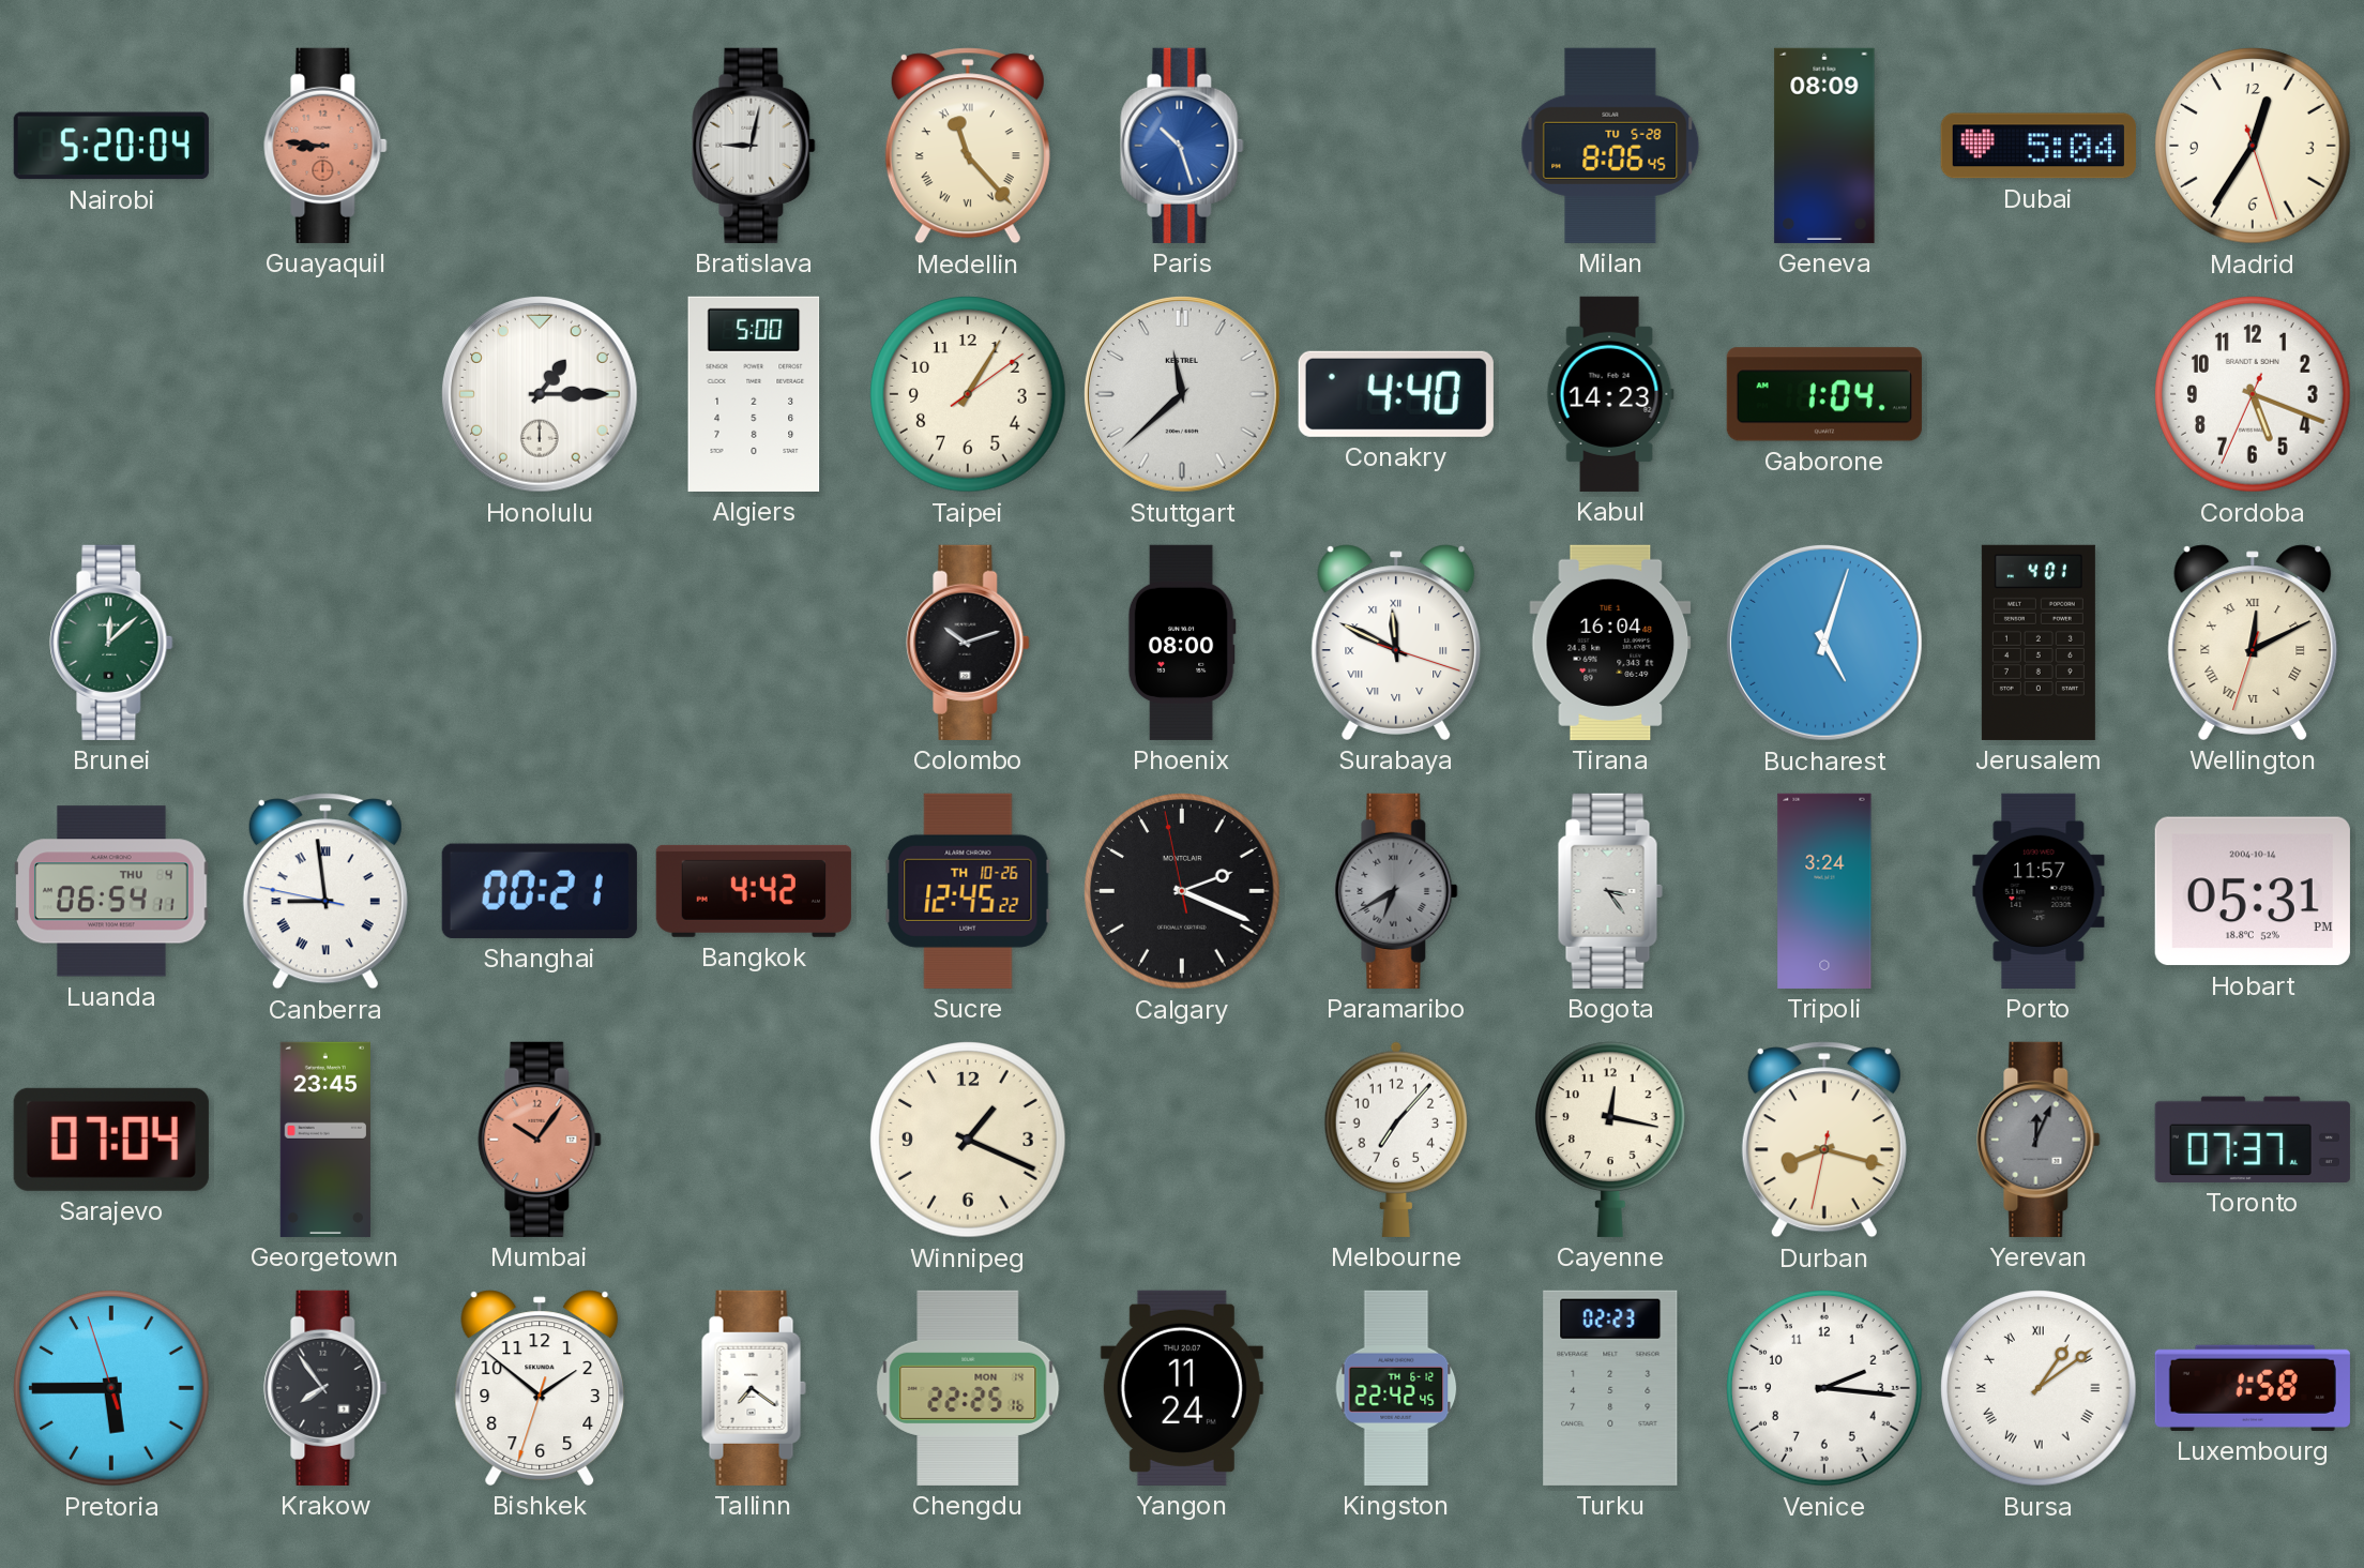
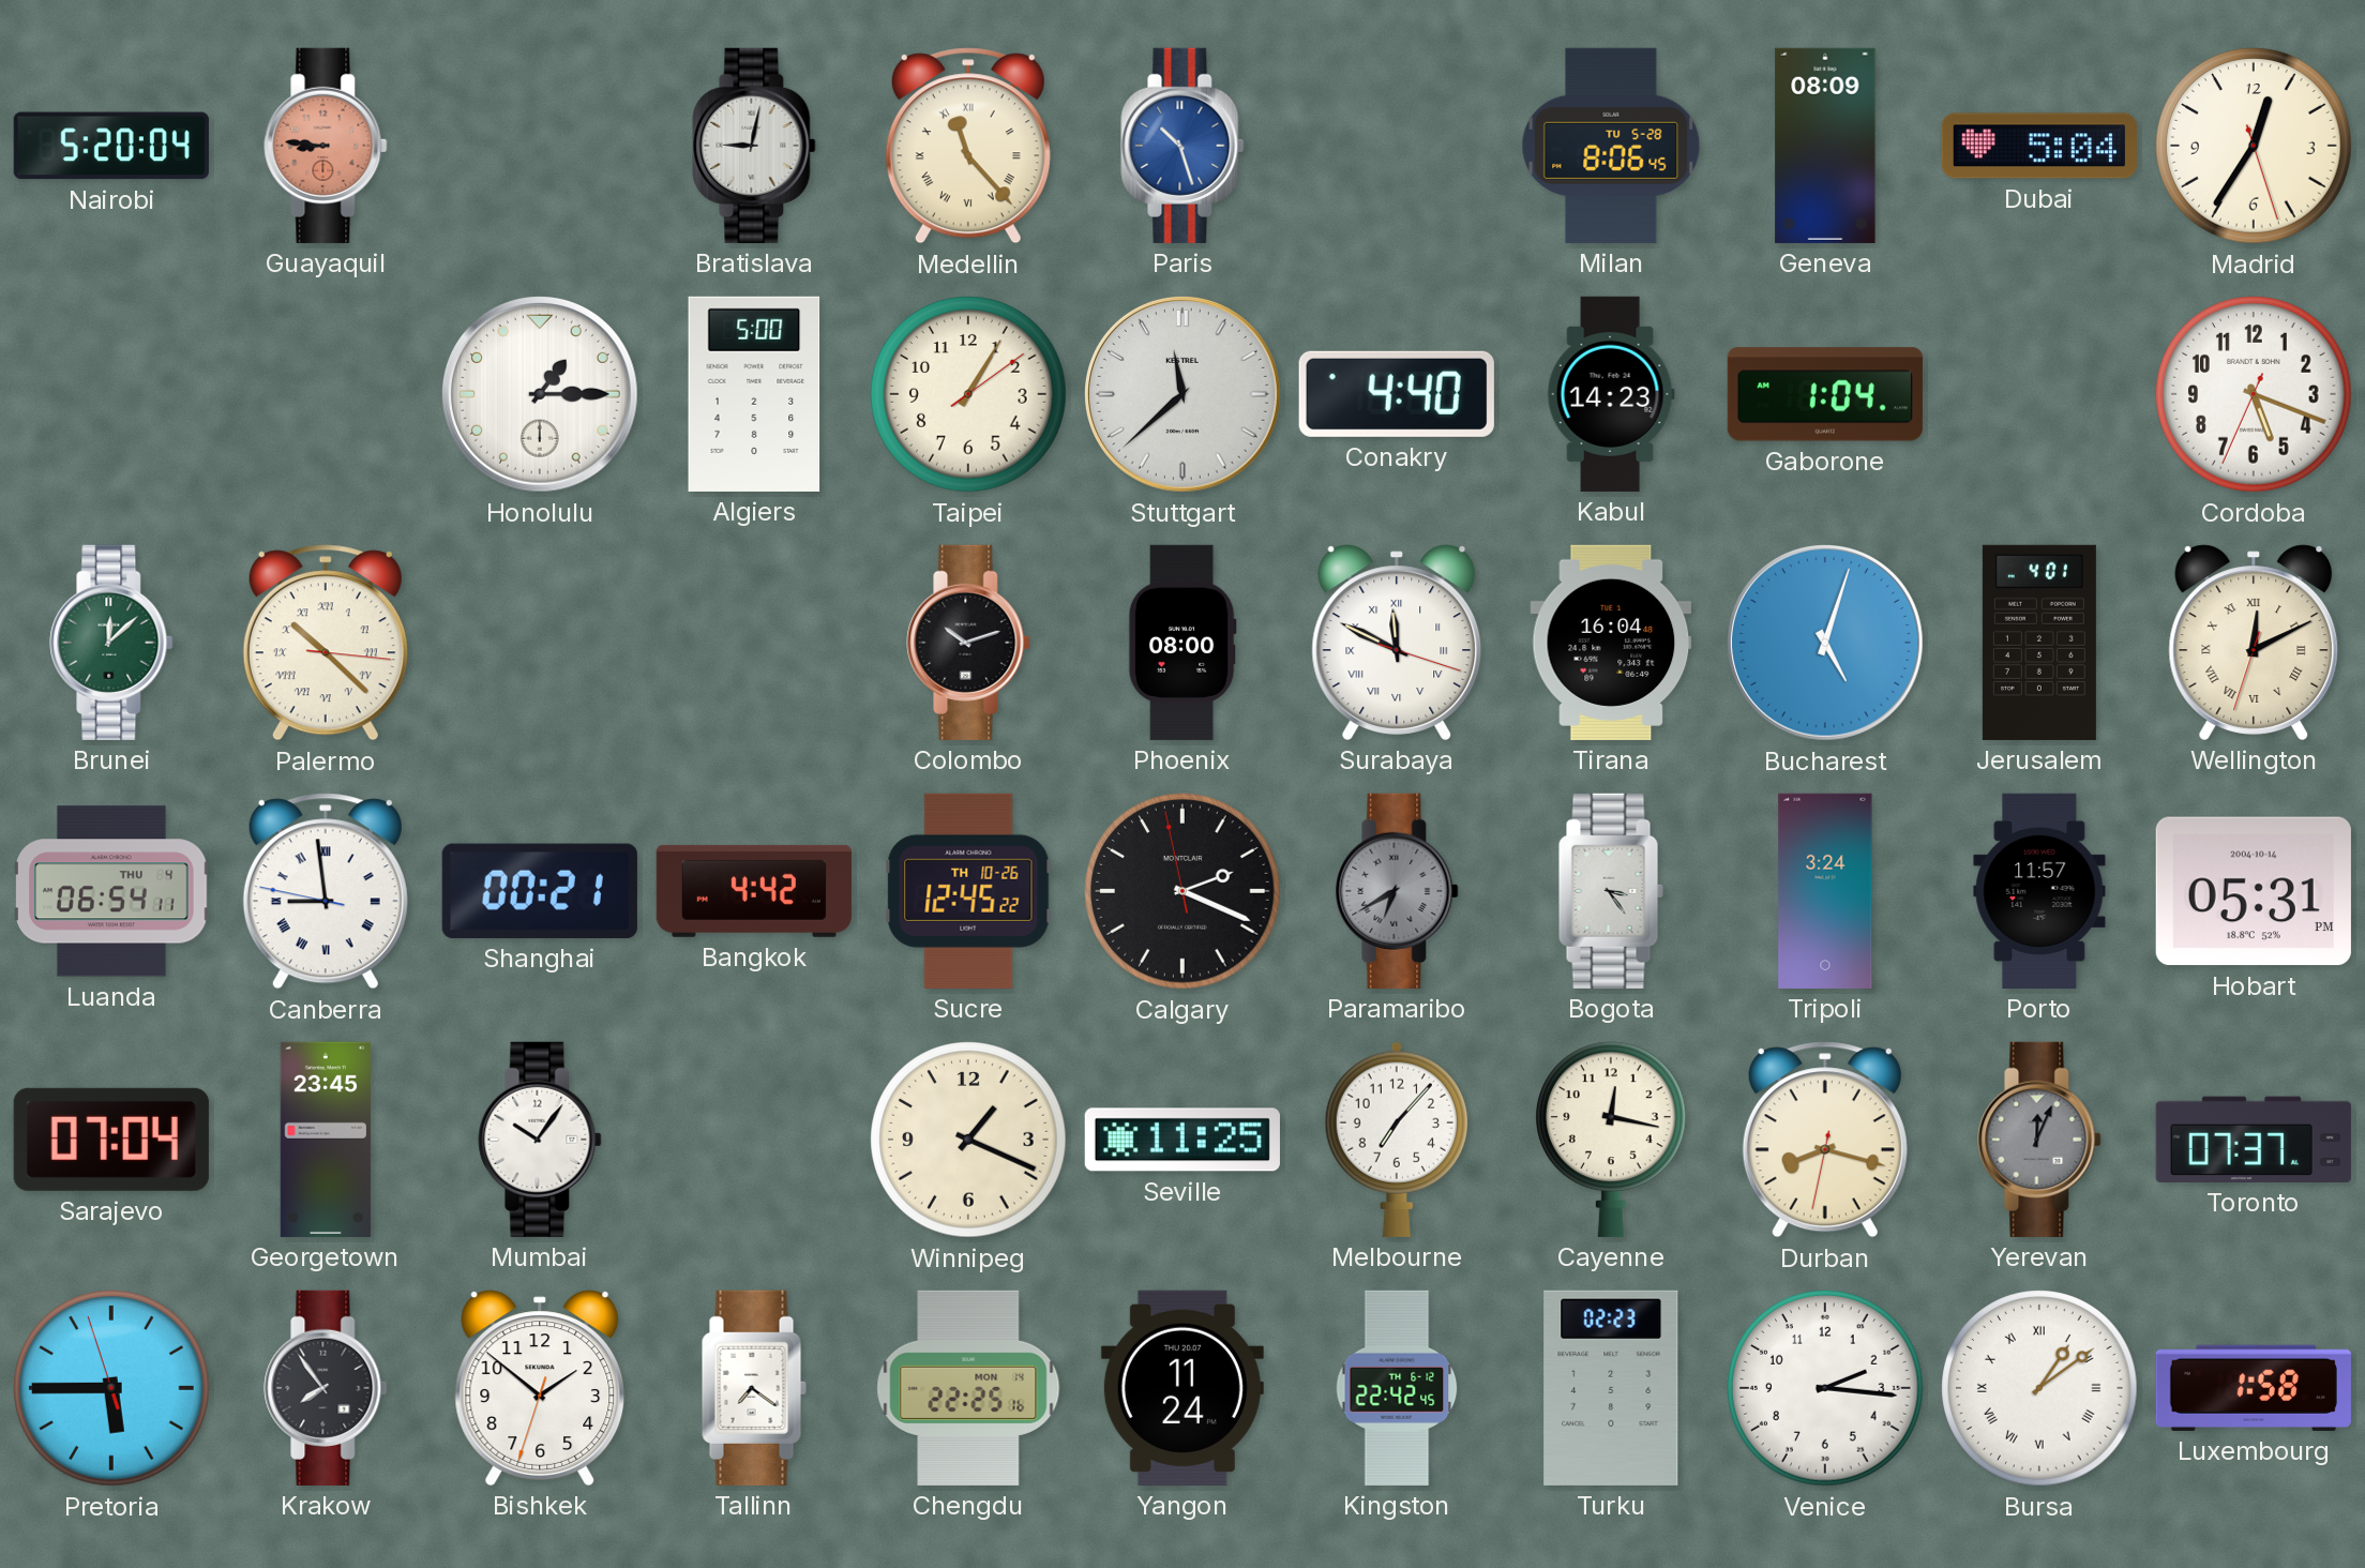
Palermo: none -> 10:22
Mumbai dial: salmon -> white
Seville: none -> 11:25
